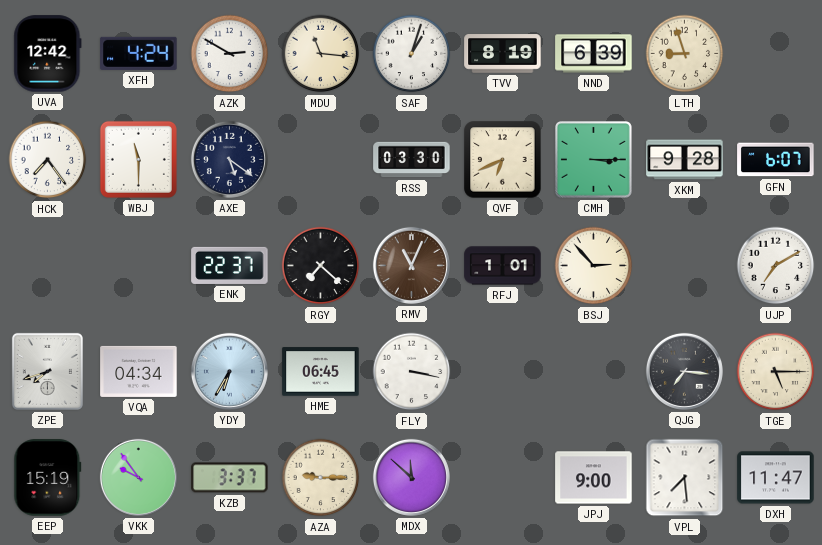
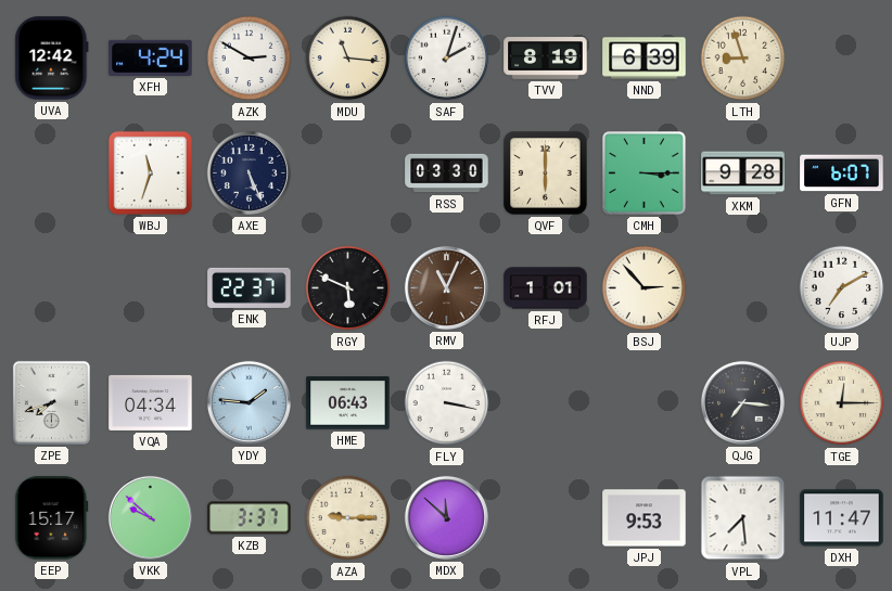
SAF: 1:03 -> 2:03
HCK: 7:24 -> none
WBJ: 11:30 -> 11:33
AXE: 5:21 -> 5:26
QVF: 6:41 -> 6:00
RGY: 7:22 -> 5:49
YDY: 6:35 -> 1:46
HME: 06:45 -> 06:43
TGE: 5:15 -> 12:15
EEP: 15:19 -> 15:17
VKK: 9:54 -> 9:52
JPJ: 9:00 -> 9:53
